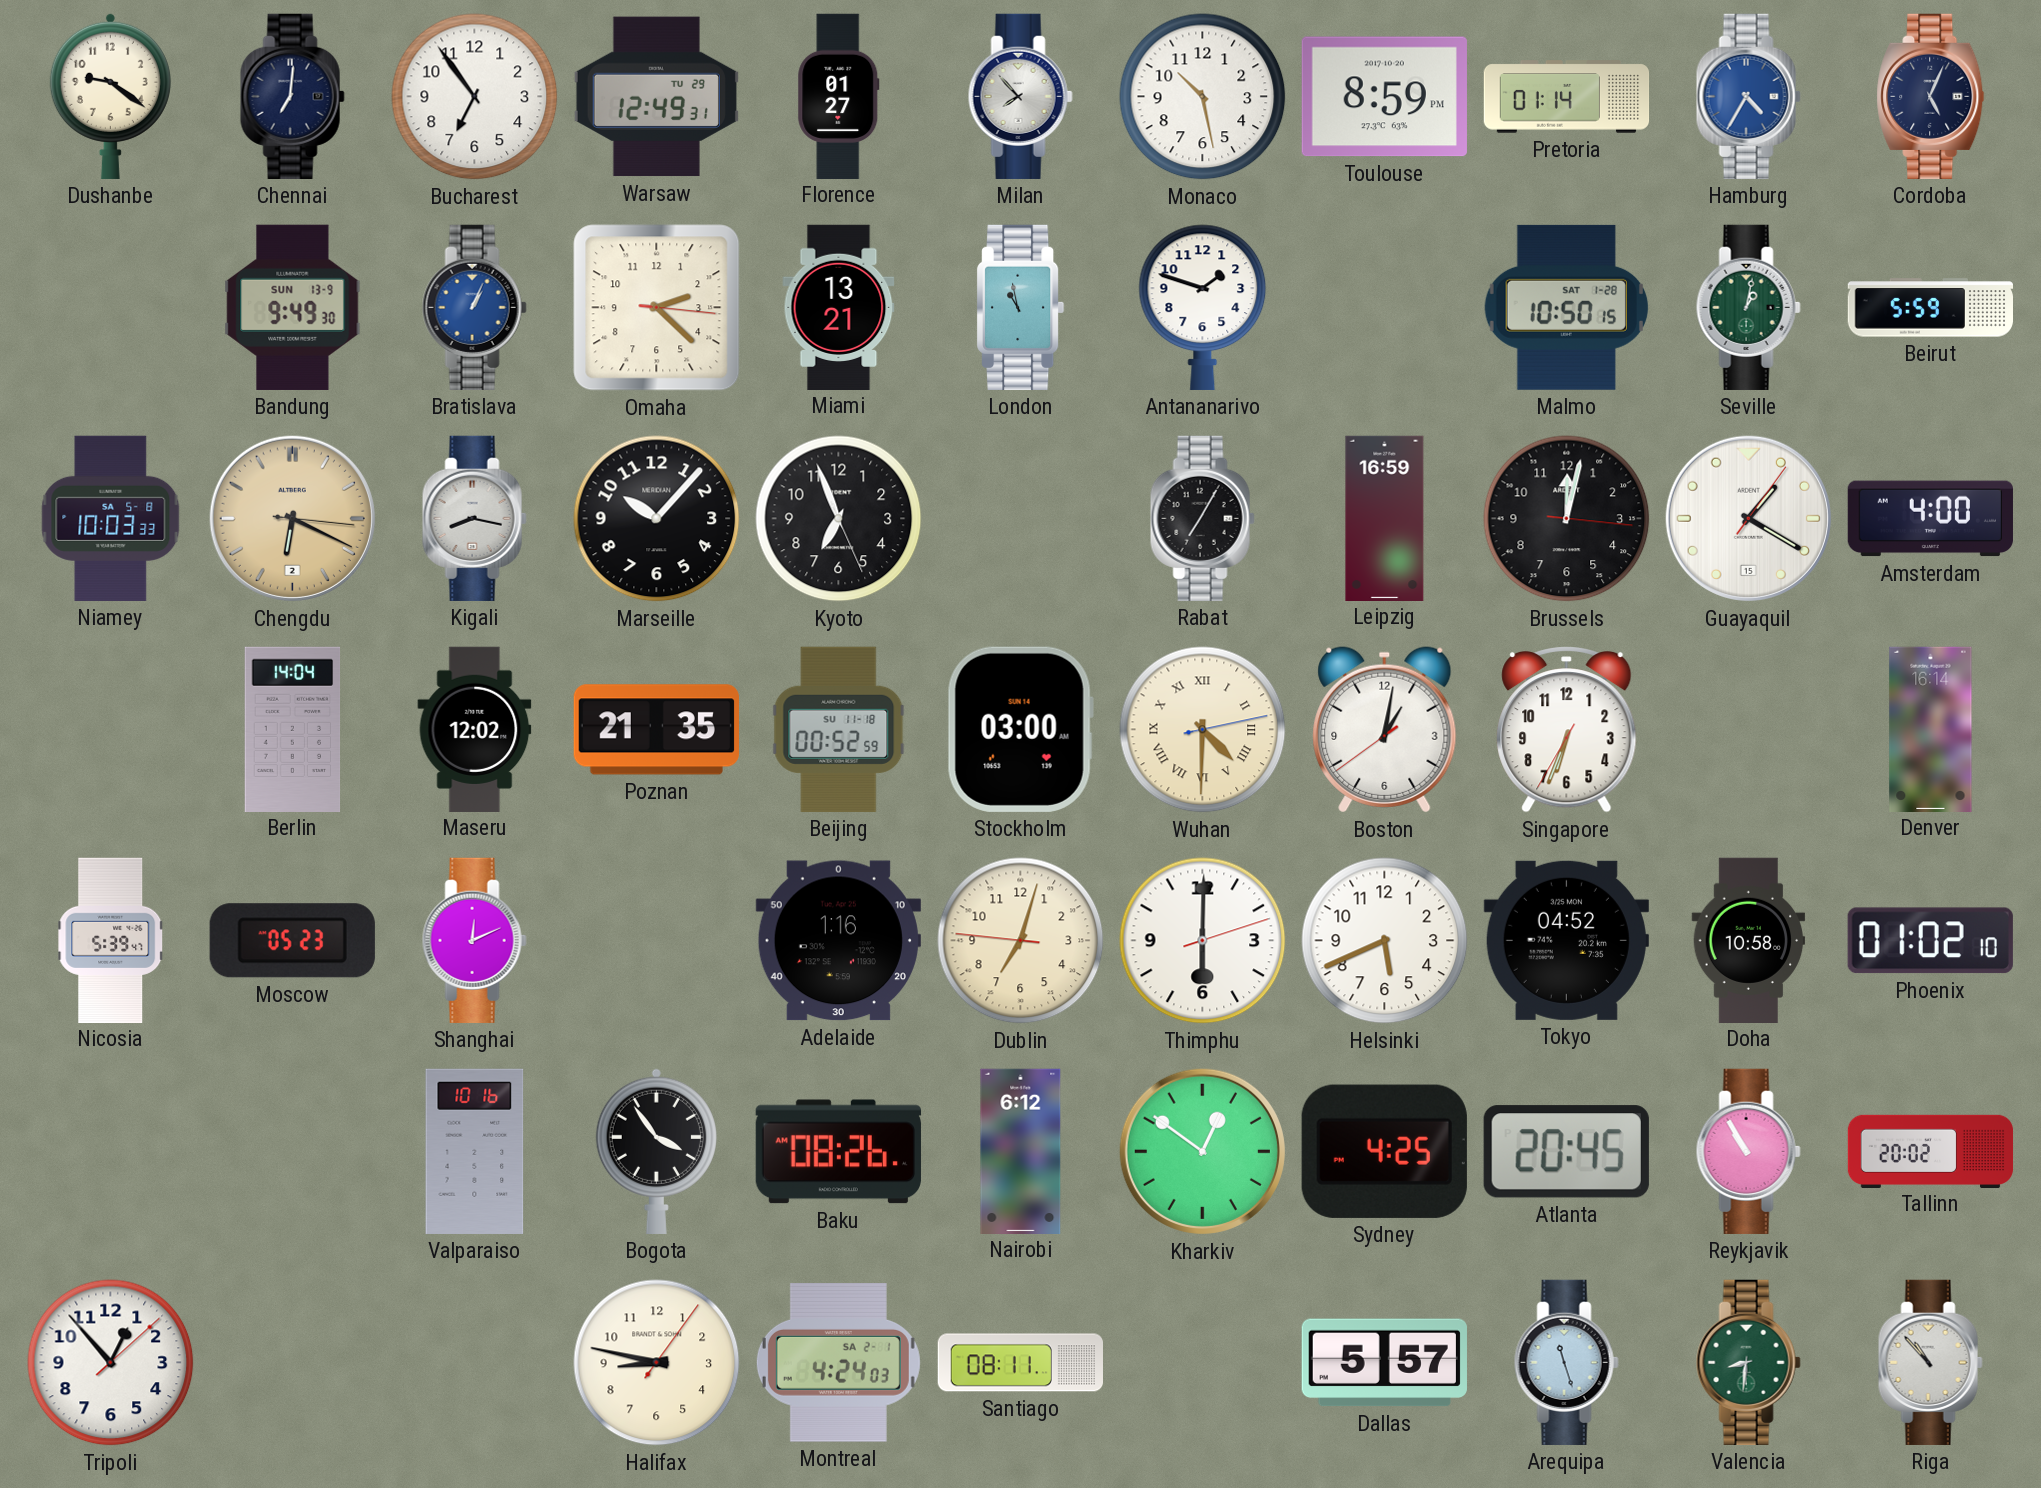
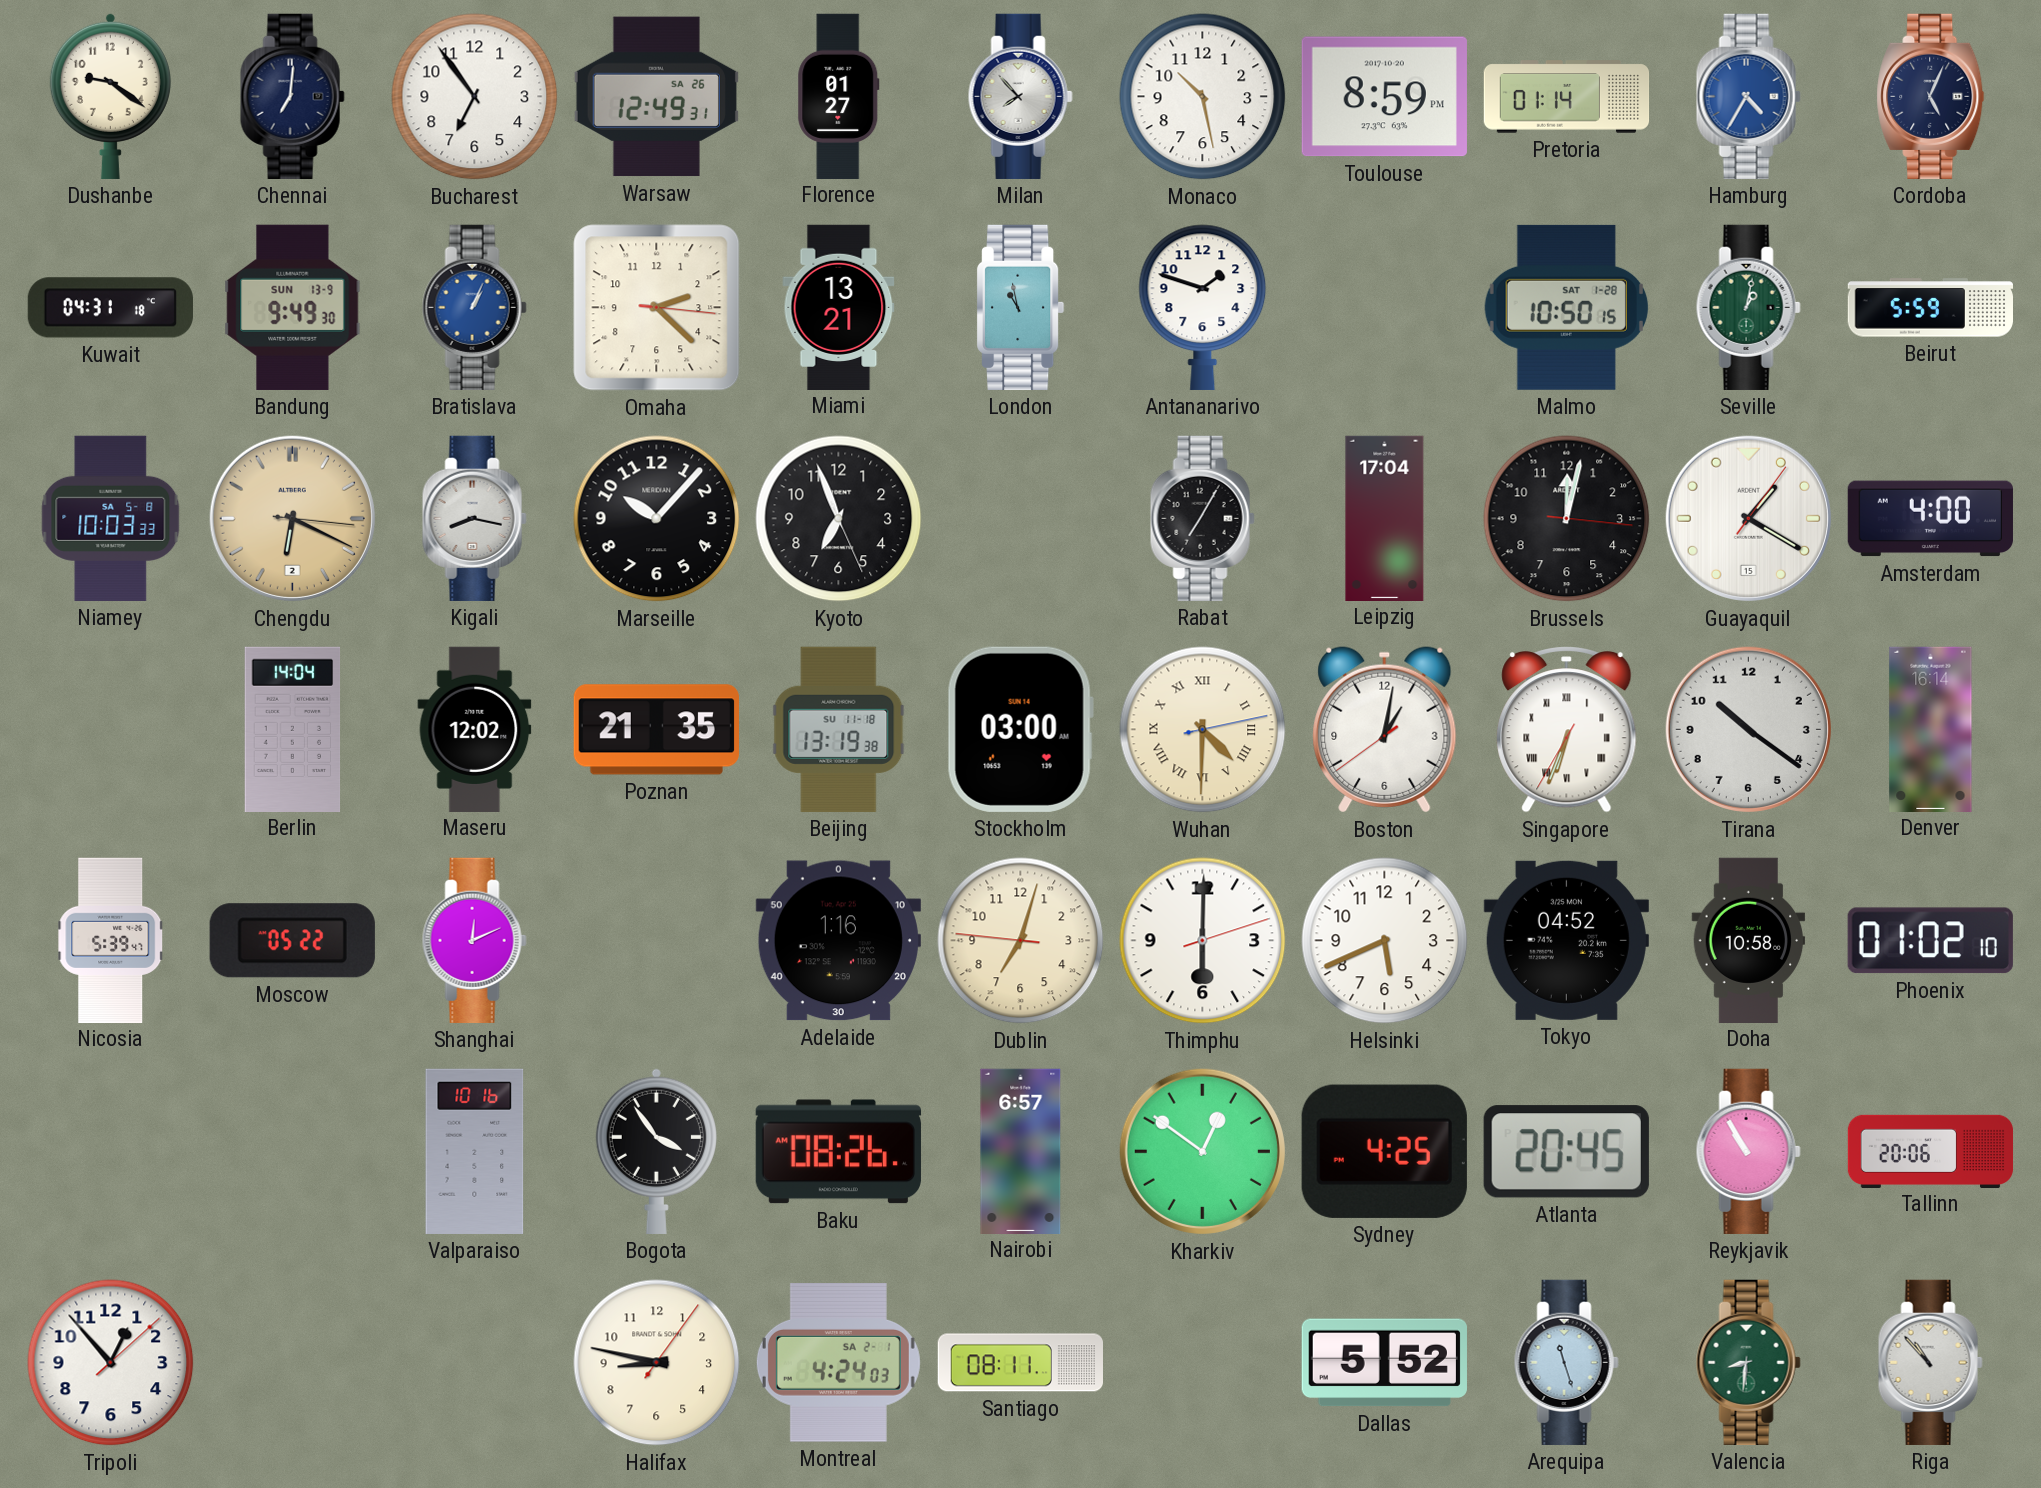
Warsaw date: TU 29 -> SA 26
Kuwait: none -> 04:31
Leipzig: 16:59 -> 17:04
Beijing: 00:52 -> 13:19
Singapore numerals: Arabic -> Roman
Tirana: none -> 10:21
Moscow: 05:23 -> 05:22
Nairobi: 6:12 -> 6:57
Tallinn: 20:02 -> 20:06
Dallas: 5:57 -> 5:52
